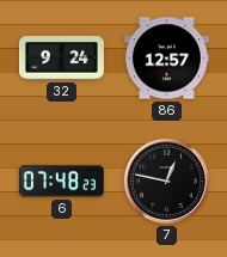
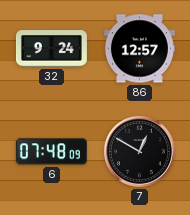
6: 07:48:23 -> 07:48:09
7: 12:47 -> 12:50
